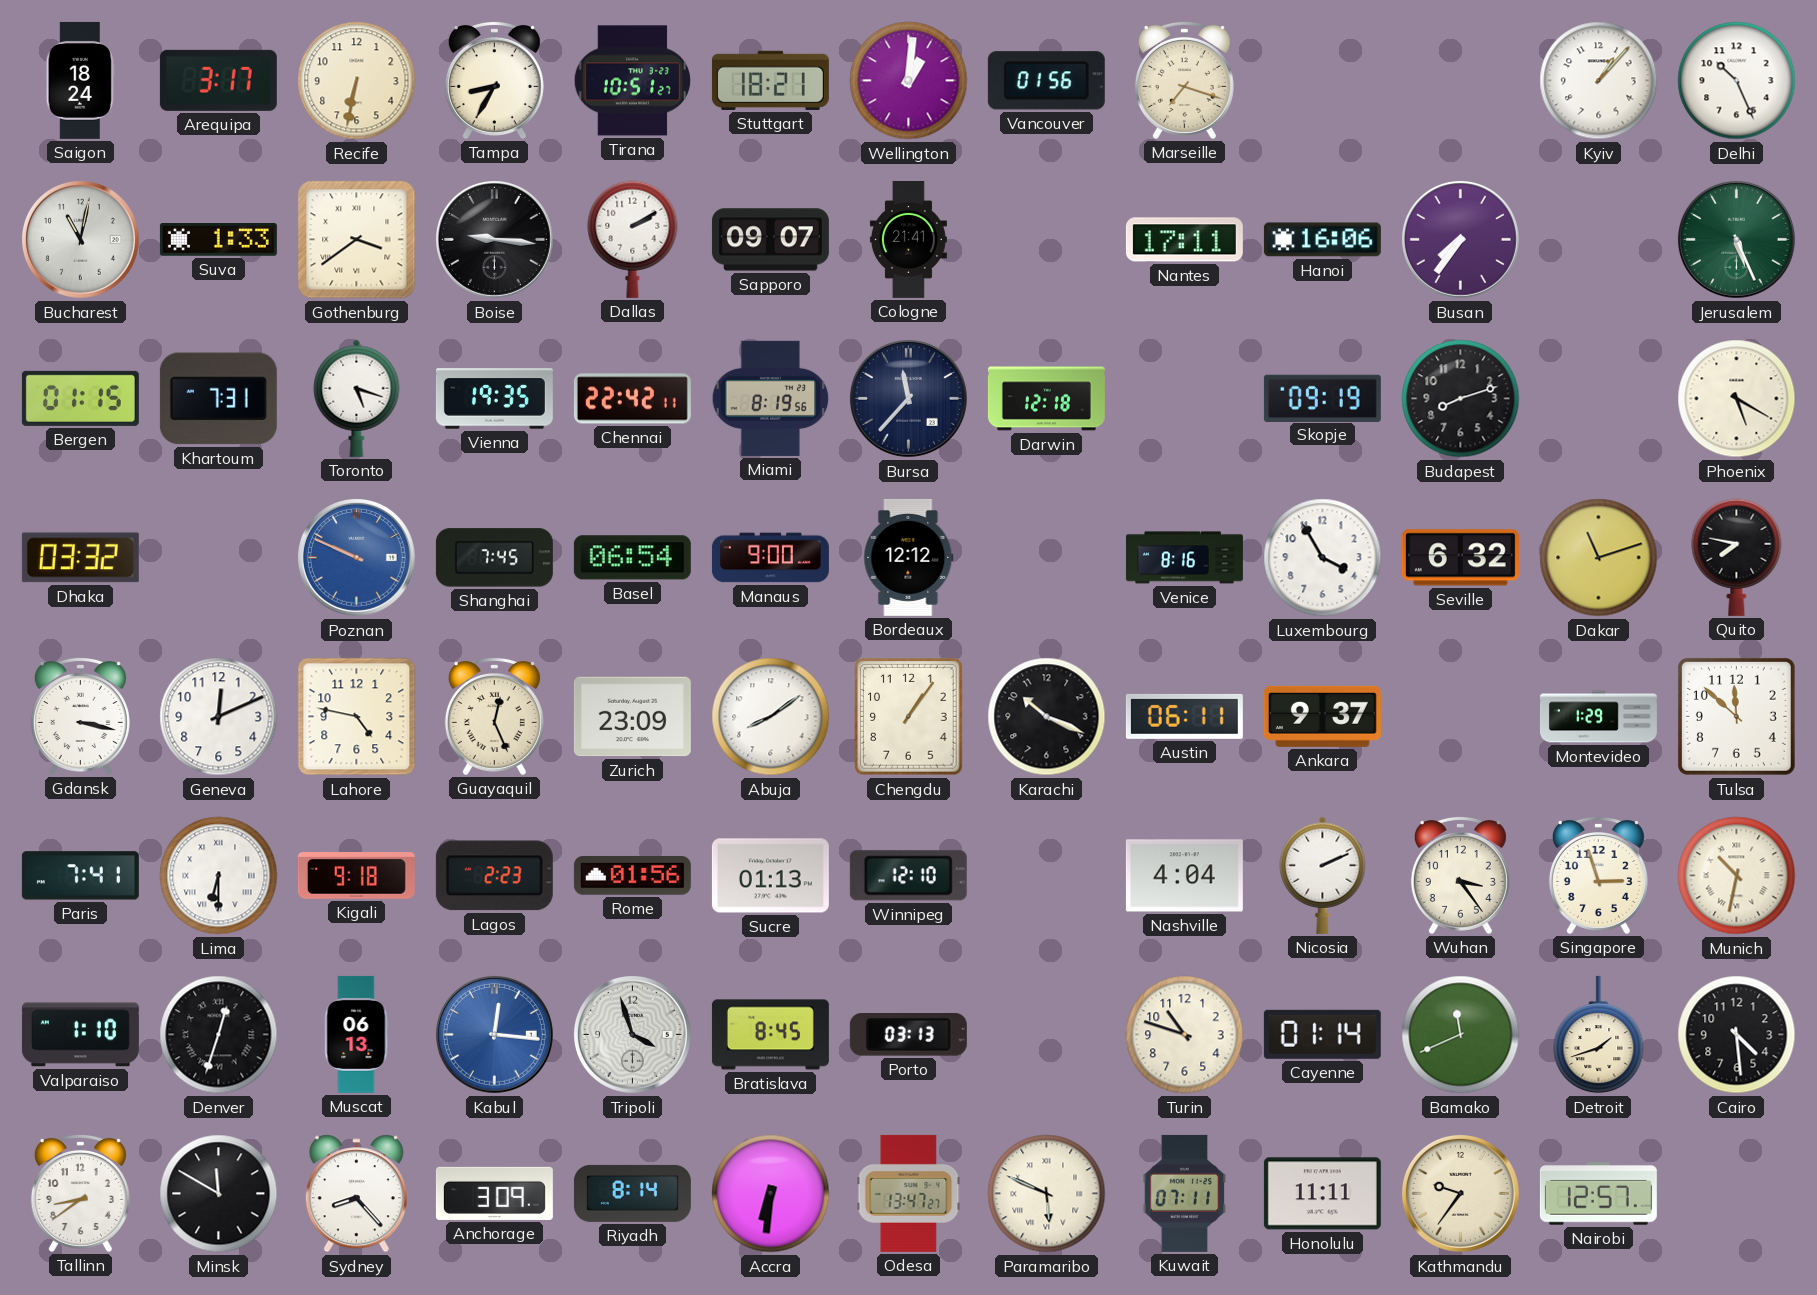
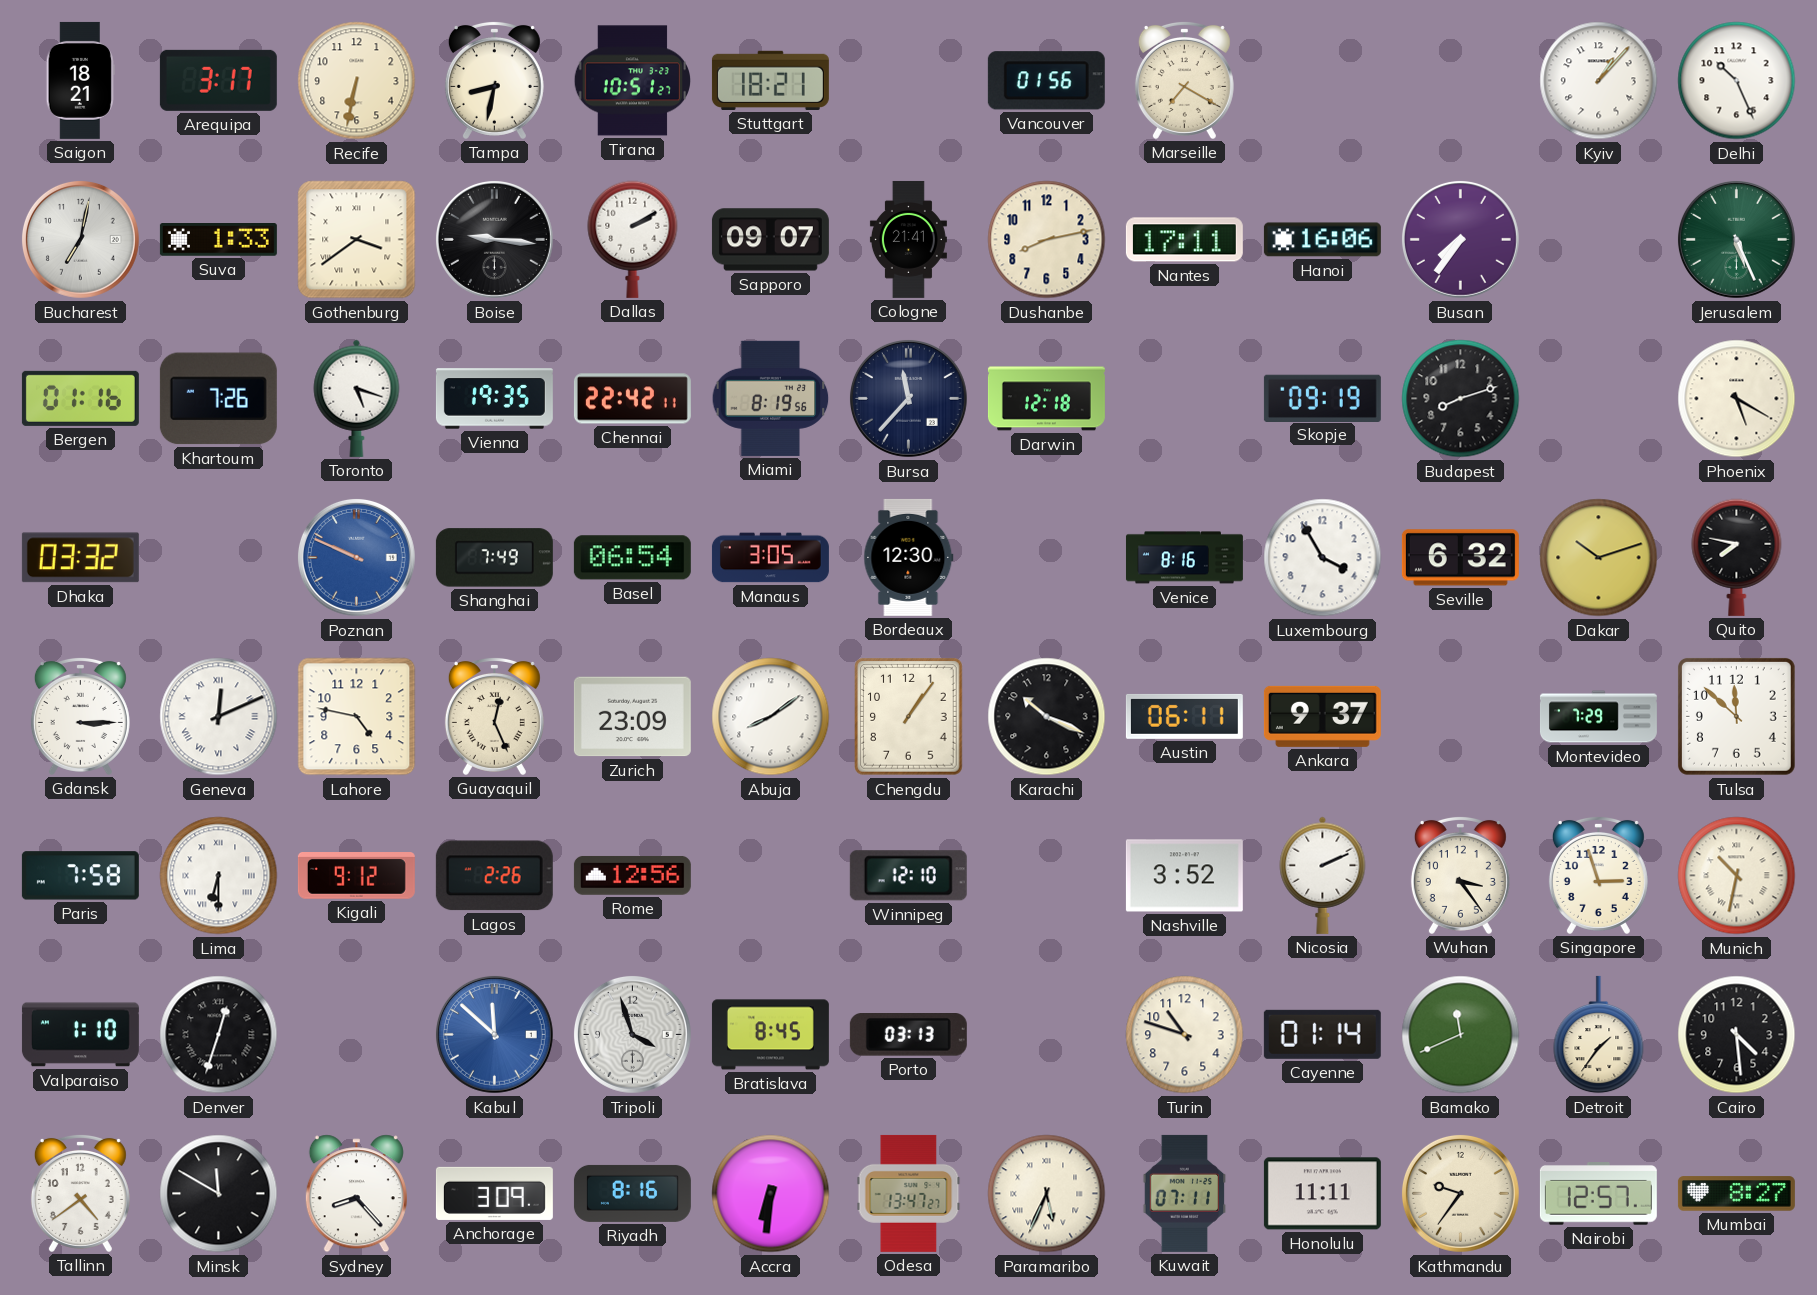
Saigon: 18:24 -> 18:21
Tampa: 8:35 -> 8:32
Wellington: 1:01 -> none
Marseille: 7:18 -> 7:20
Bucharest: 11:02 -> 7:02
Dushanbe: none -> 8:13
Bergen: 01:15 -> 01:16
Khartoum: 7:31 -> 7:26
Shanghai: 7:45 -> 7:49
Manaus: 9:00 -> 3:05
Bordeaux: 12:12 -> 12:30
Dakar: 11:12 -> 10:12
Gdansk: 3:17 -> 3:15
Geneva numerals: Arabic -> Roman
Montevideo: 1:29 -> 7:29
Paris: 7:41 -> 7:58
Kigali: 9:18 -> 9:12
Lagos: 2:23 -> 2:26
Rome: 01:56 -> 12:56
Sucre: 01:13 -> none
Nashville: 4:04 -> 3:52
Muscat: 06:13 -> none
Kabul: 12:16 -> 11:52
Detroit: 1:42 -> 1:36
Tallinn: 8:39 -> 4:39
Riyadh: 8:14 -> 8:16
Paramaribo: 5:49 -> 5:34
Mumbai: none -> 8:27
